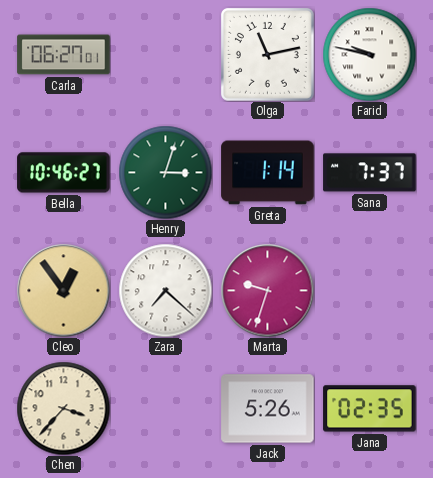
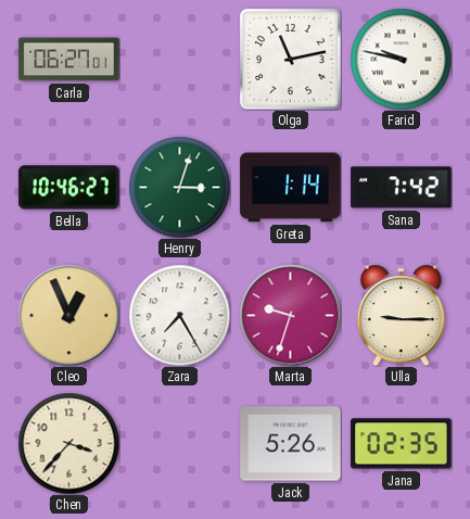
Sana: 7:37 -> 7:42
Cleo: 12:54 -> 12:56
Zara: 7:22 -> 7:25
Ulla: none -> 9:15
